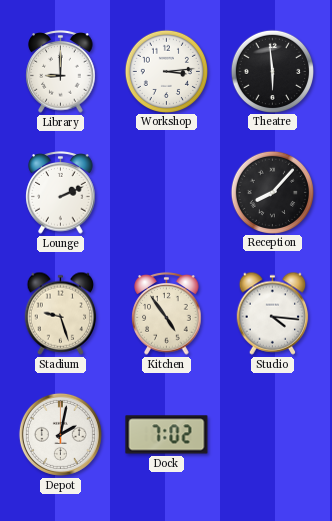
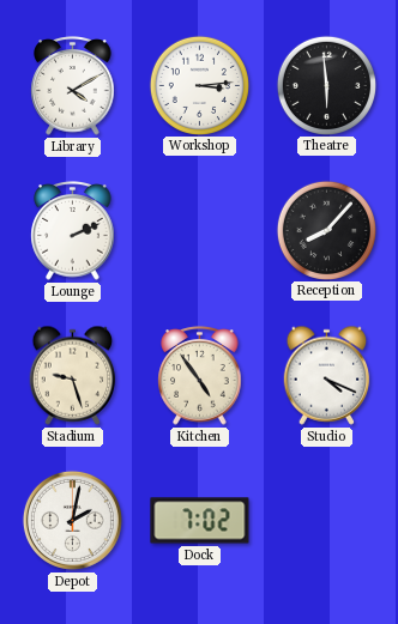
Library: 9:00 -> 4:10
Studio: 4:16 -> 4:19
